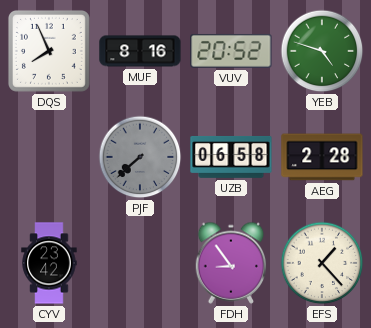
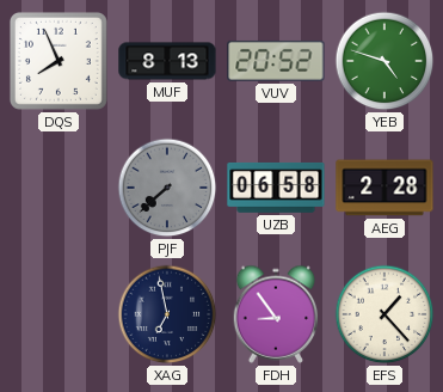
MUF: 8:16 -> 8:13
CYV: 23:42 -> none
XAG: none -> 6:58
